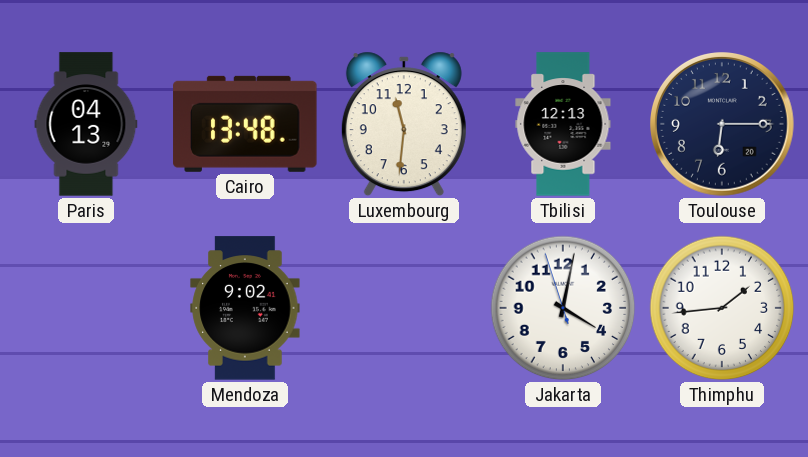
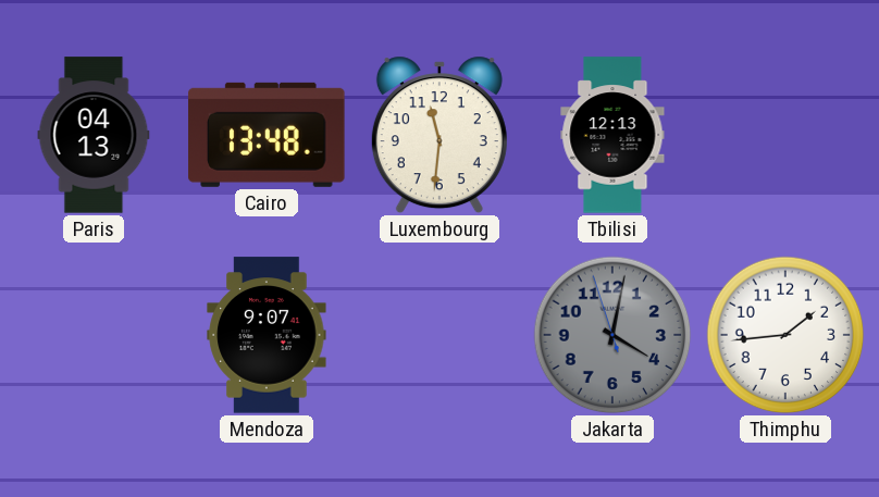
Toulouse: 6:15 -> none
Mendoza: 9:02 -> 9:07
Jakarta dial: white -> grey
